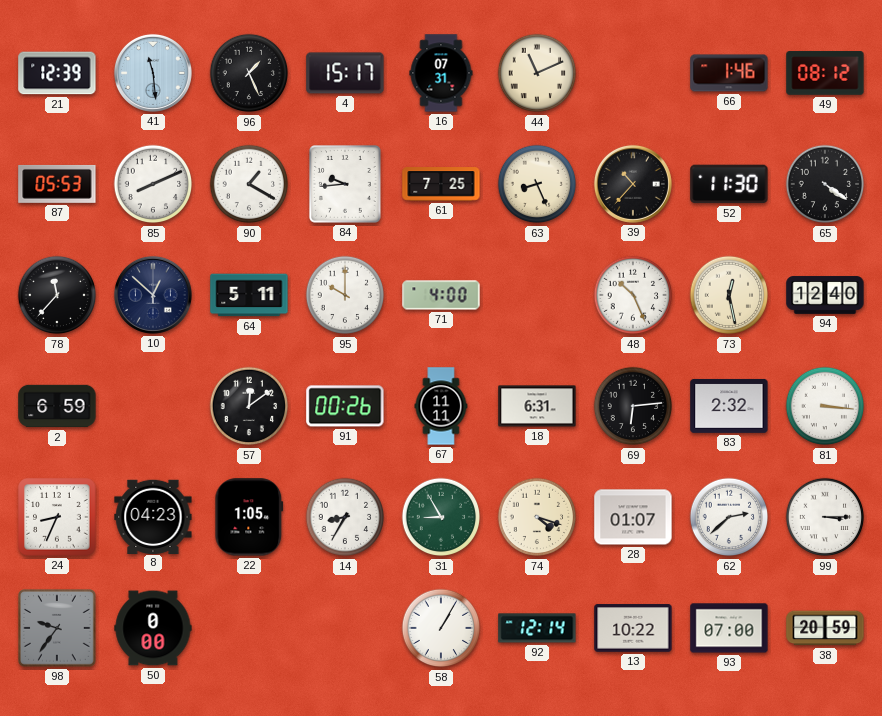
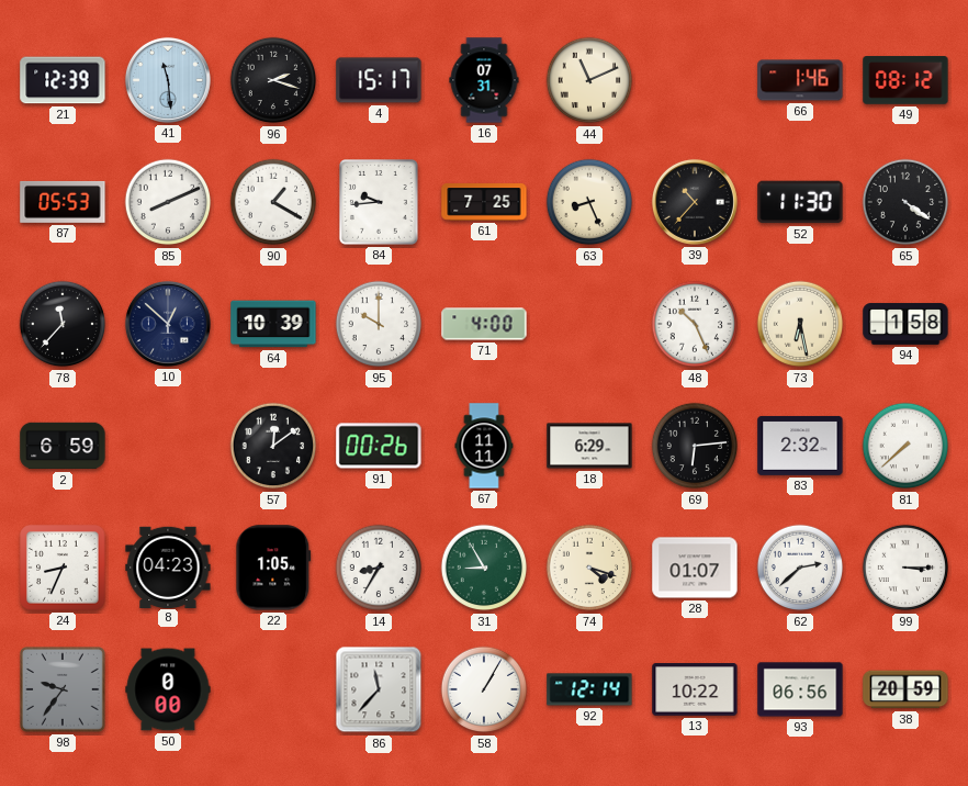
96: 1:26 -> 2:18
64: 5:11 -> 10:39
73: 12:28 -> 6:28
94: 12:40 -> 1:58
18: 6:31 -> 6:29
81: 3:16 -> 7:38
86: none -> 11:37
93: 07:00 -> 06:56
